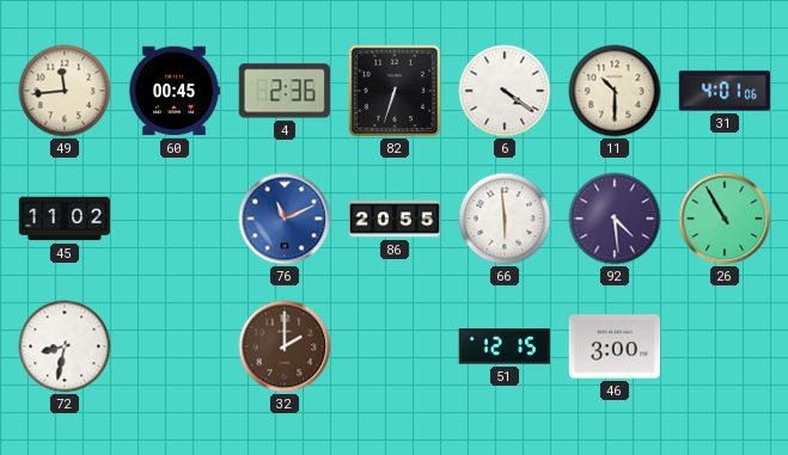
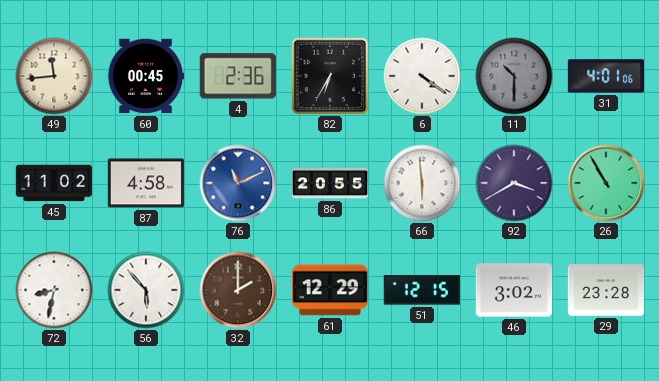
82: 6:33 -> 6:35
11 dial: cream -> grey
87: none -> 4:58
92: 4:29 -> 3:40
56: none -> 5:53
61: none -> 12:29
46: 3:00 -> 3:02
29: none -> 23:28
